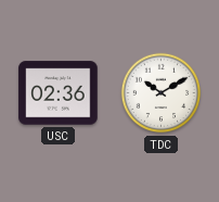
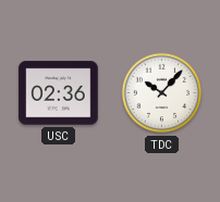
TDC: 10:10 -> 10:07
